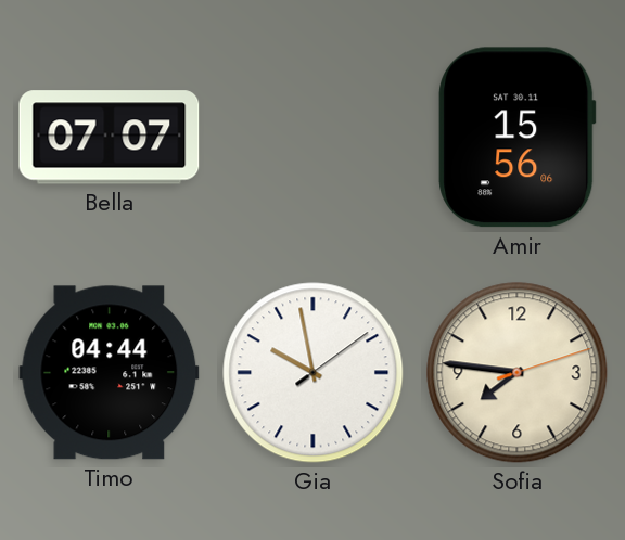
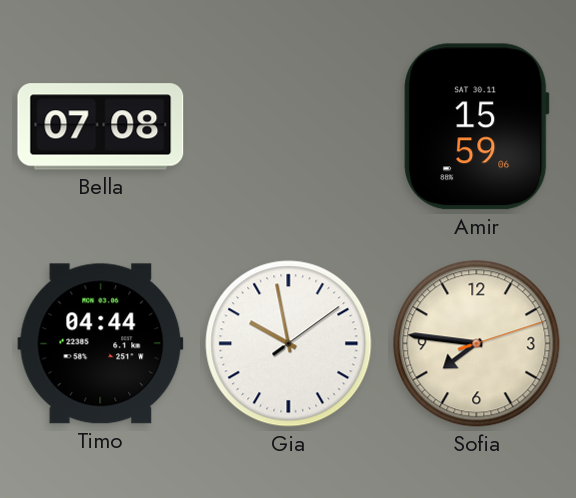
Bella: 07:07 -> 07:08
Amir: 15:56 -> 15:59
